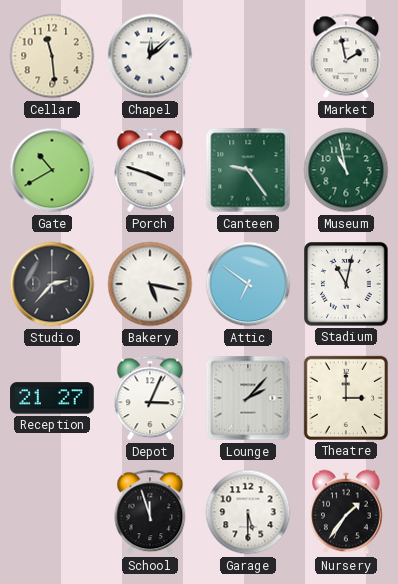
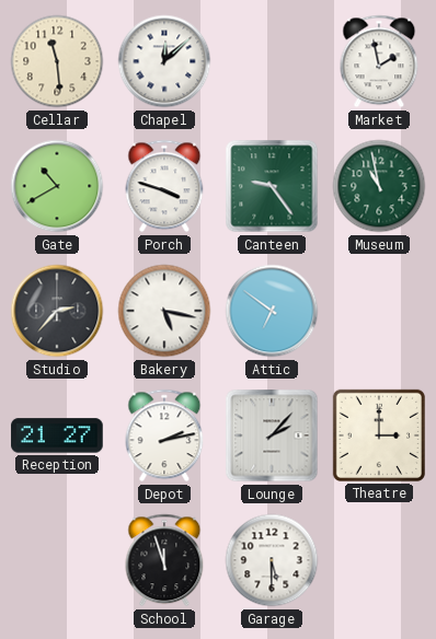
Stadium: 11:02 -> none
Depot: 3:04 -> 2:13
Nursery: 1:36 -> none
